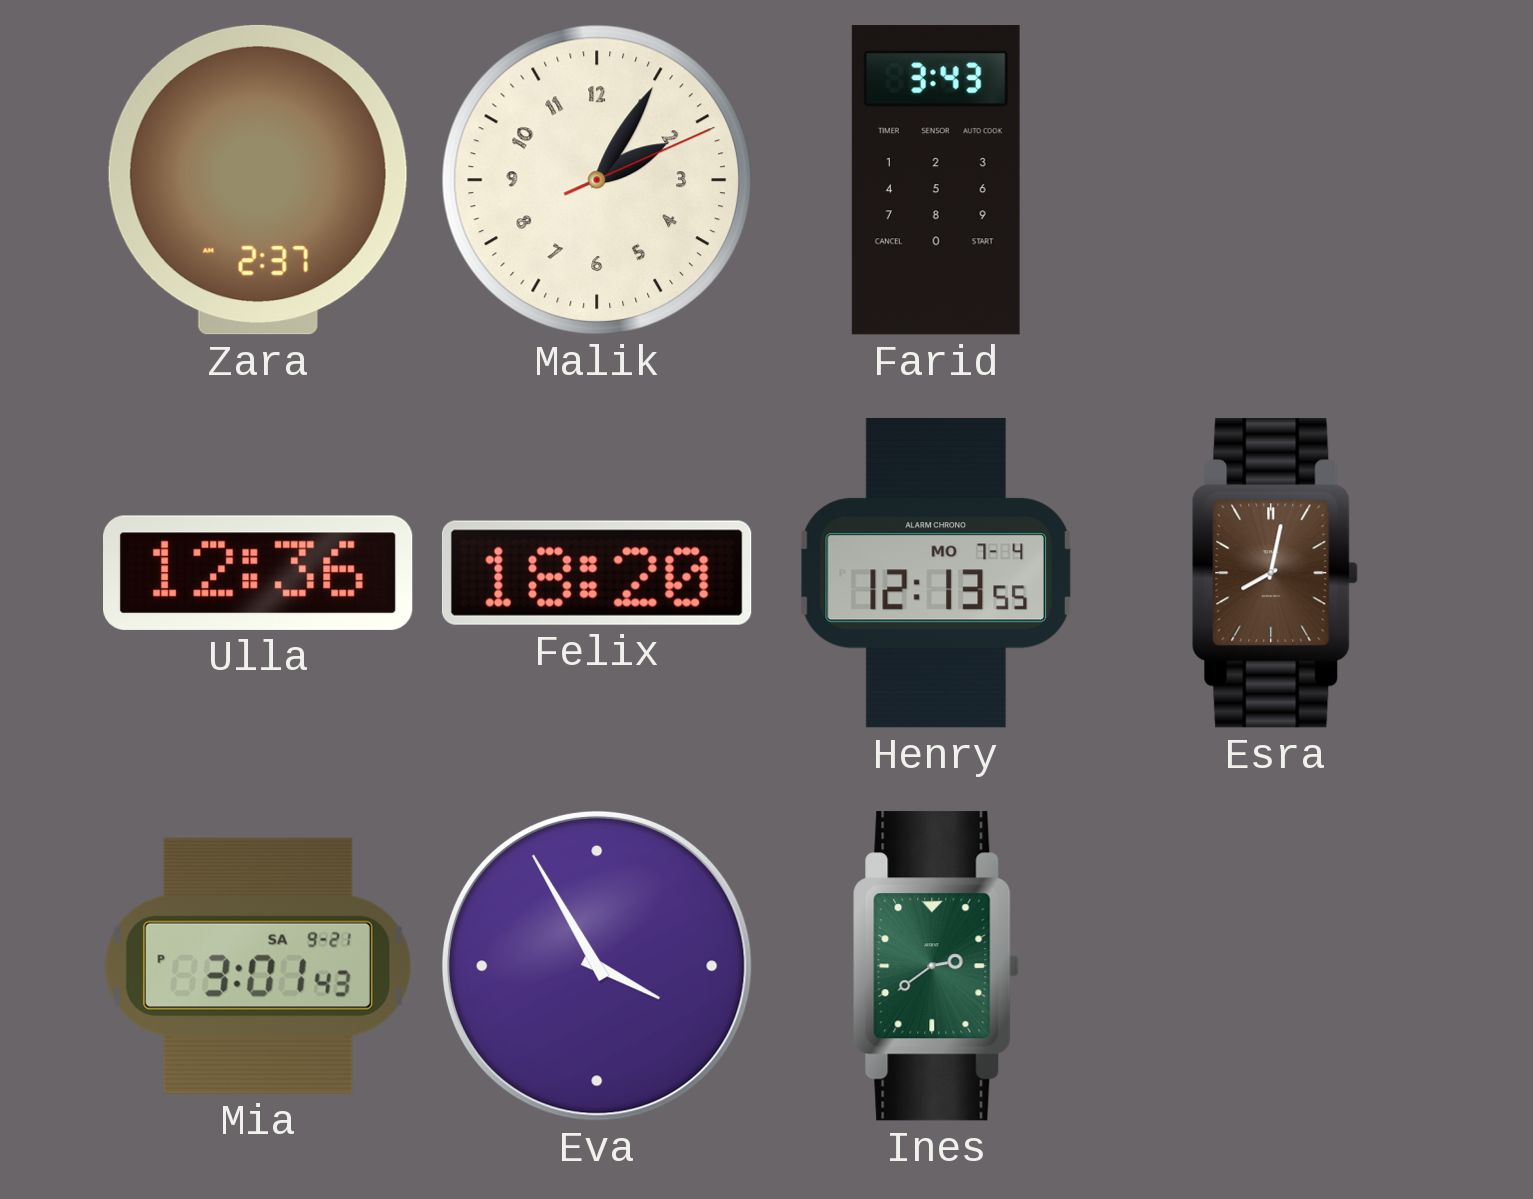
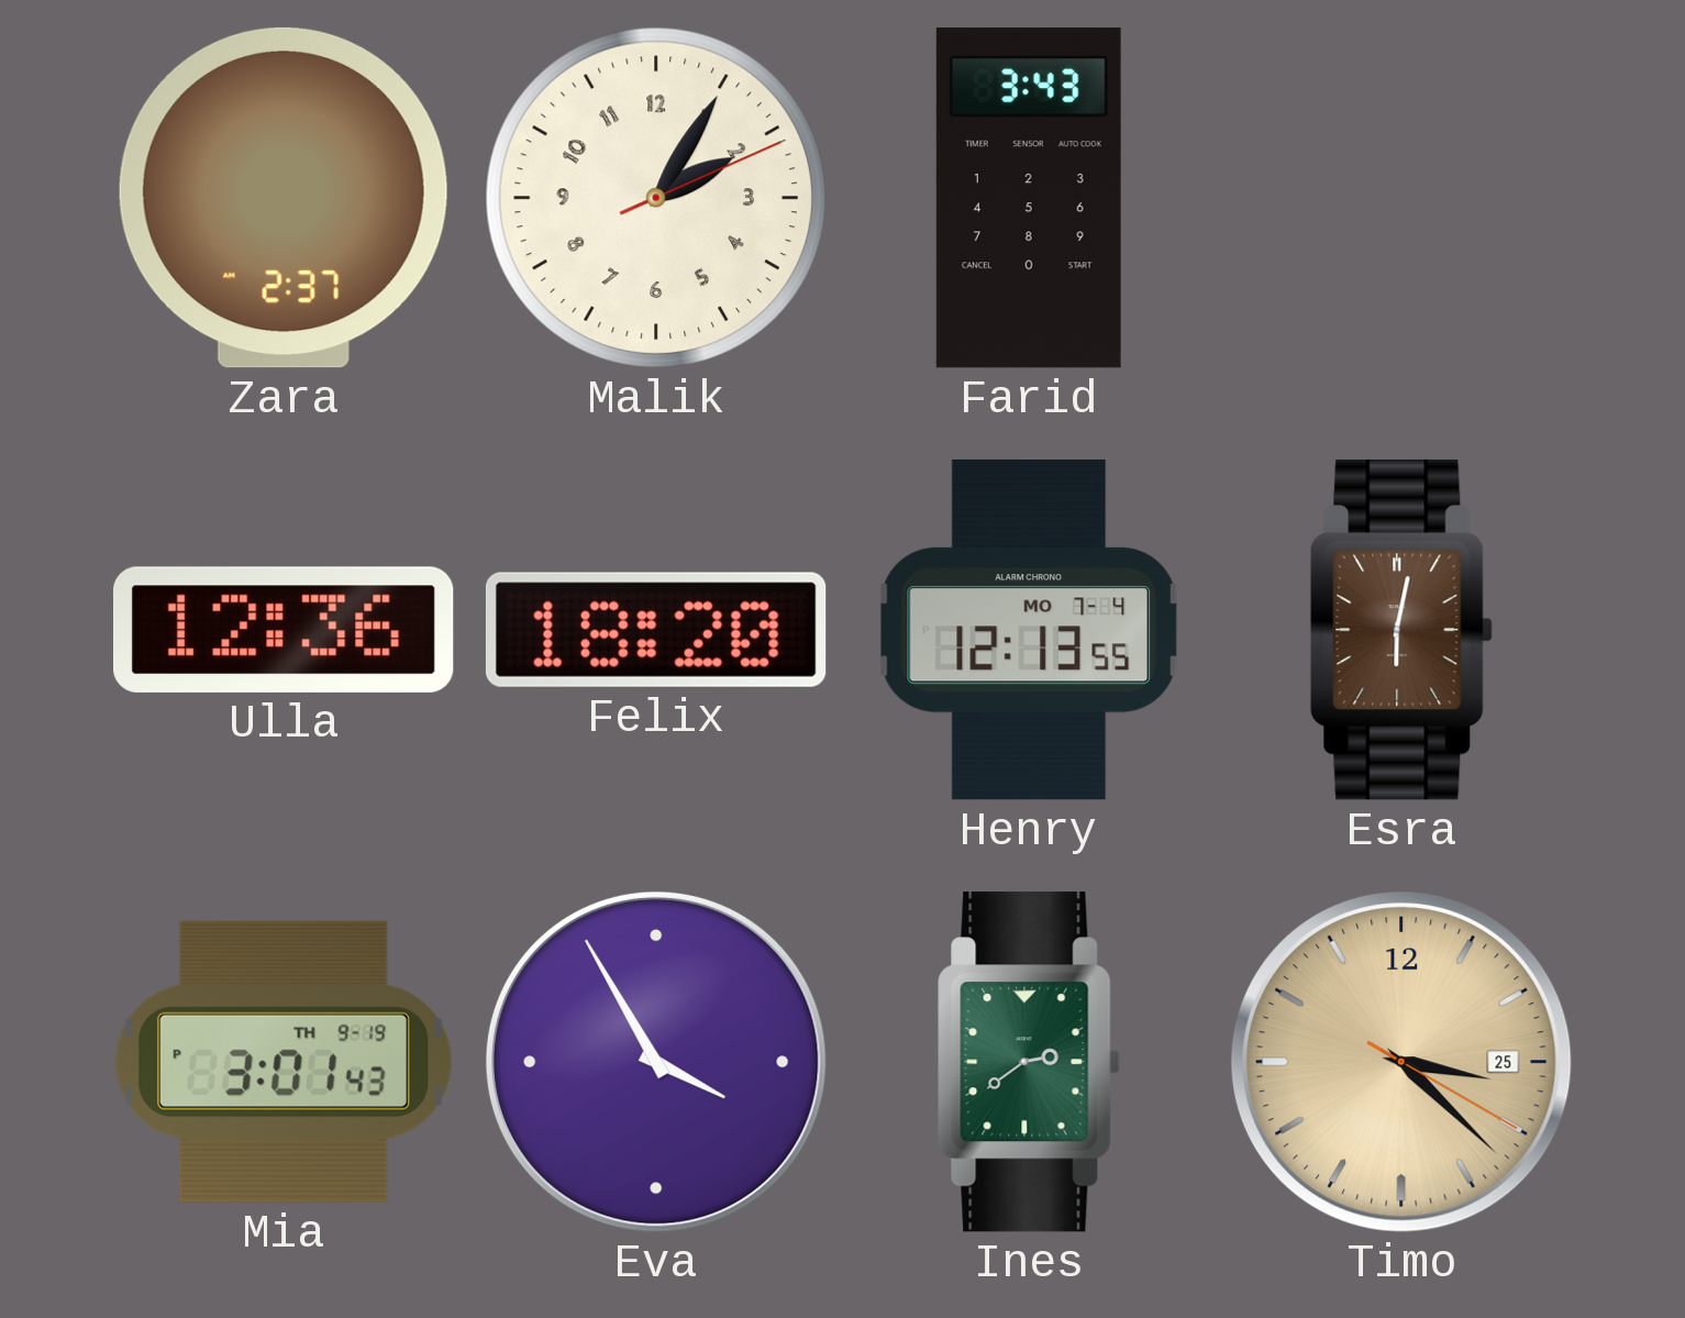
Esra: 8:02 -> 6:02
Mia date: SA 9-21 -> TH 9-19
Timo: none -> 3:22
